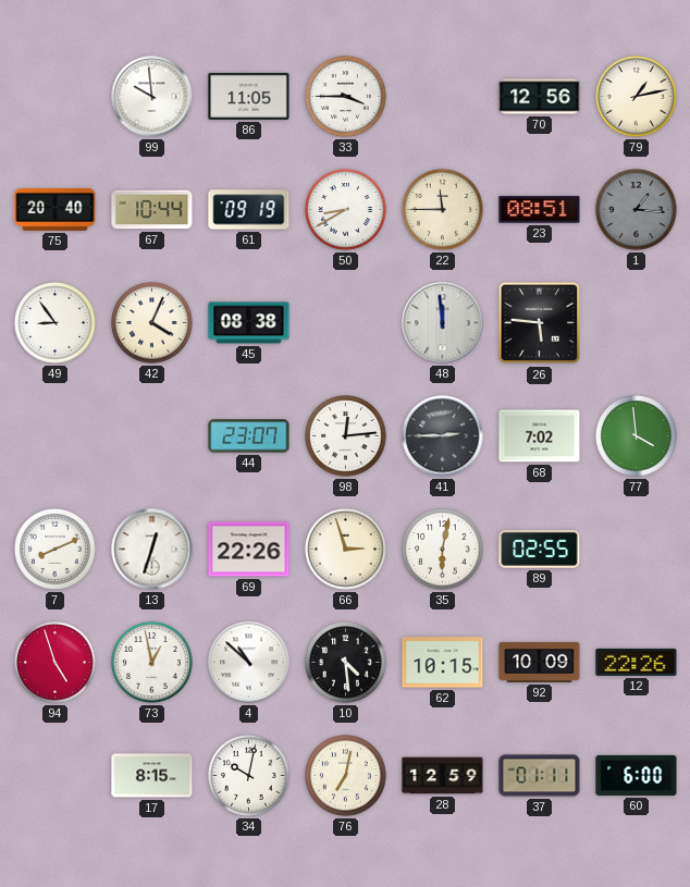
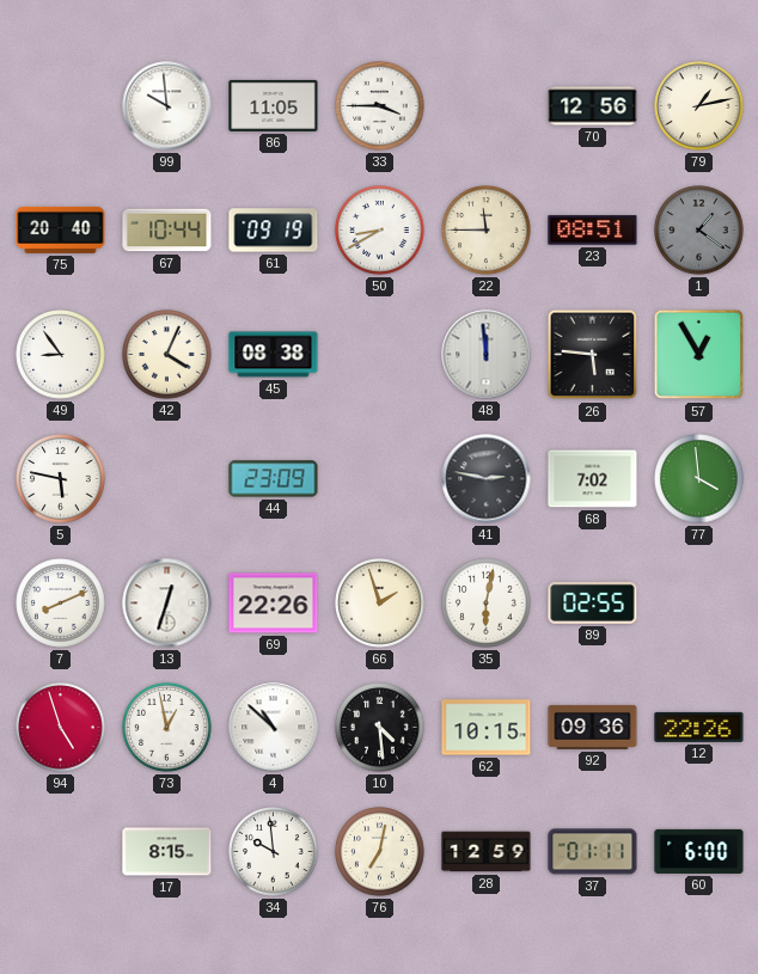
1: 1:16 -> 1:21
57: none -> 12:55
5: none -> 5:47
44: 23:07 -> 23:09
98: 12:14 -> none
41: 2:45 -> 2:47
66: 2:57 -> 1:57
92: 10:09 -> 09:36
34: 10:02 -> 9:59
